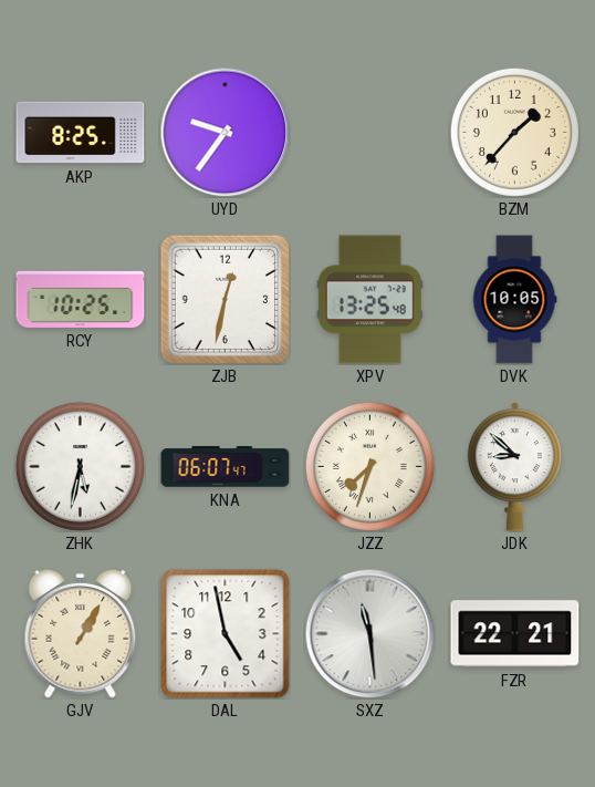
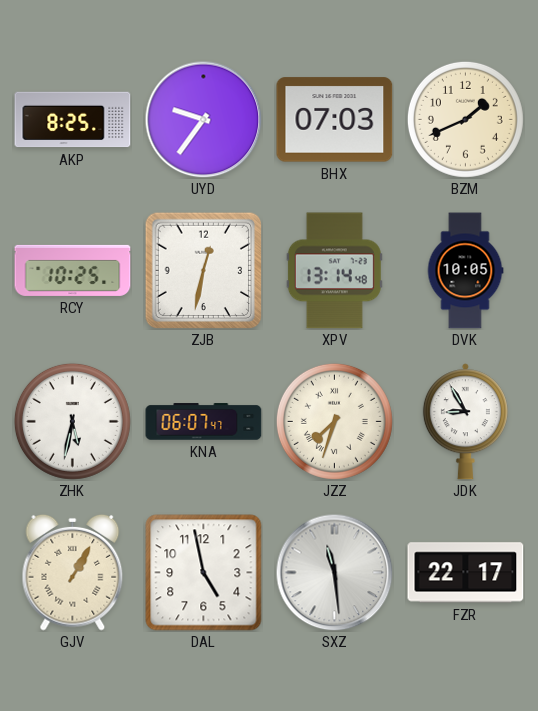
BHX: none -> 07:03
BZM: 1:37 -> 1:41
XPV: 13:25 -> 13:14
JDK: 8:52 -> 8:55
FZR: 22:21 -> 22:17
